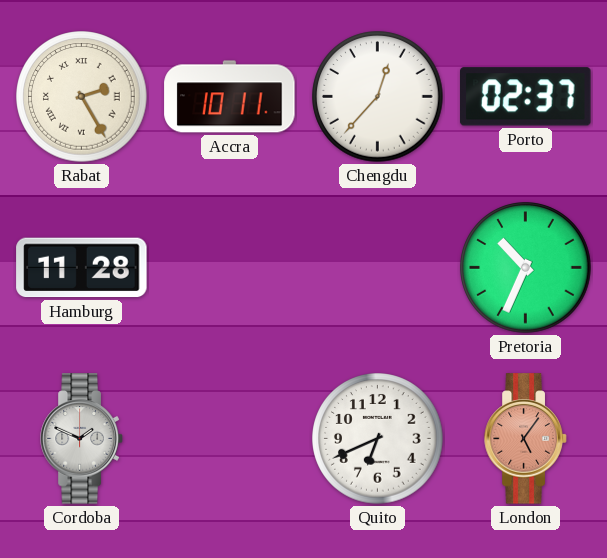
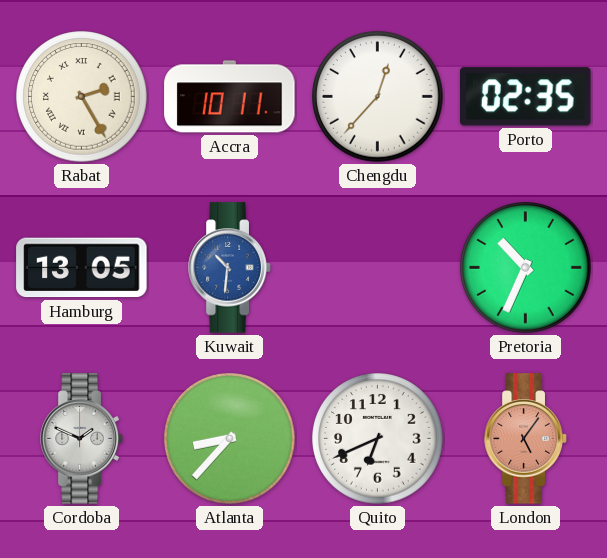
Porto: 02:37 -> 02:35
Hamburg: 11:28 -> 13:05
Kuwait: none -> 10:31
Atlanta: none -> 8:37
